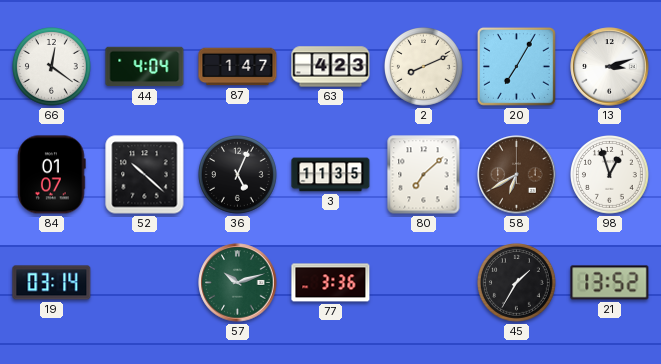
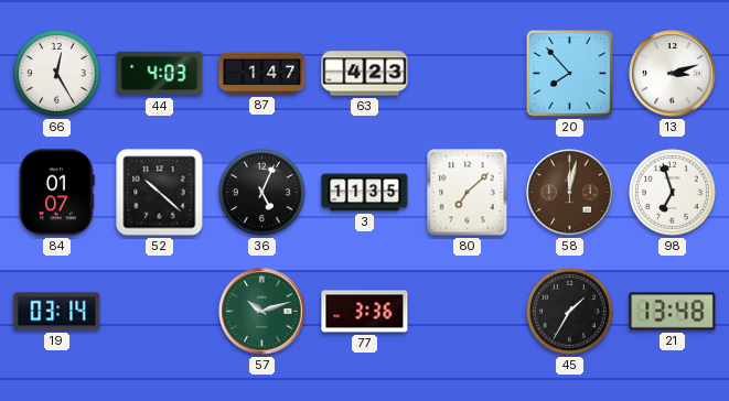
66: 12:21 -> 12:25
44: 4:04 -> 4:03
2: 8:11 -> none
20: 7:05 -> 7:53
58: 6:40 -> 12:02
98: 12:57 -> 6:57
21: 13:52 -> 13:48
